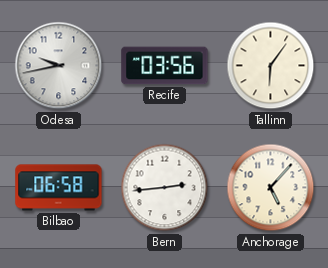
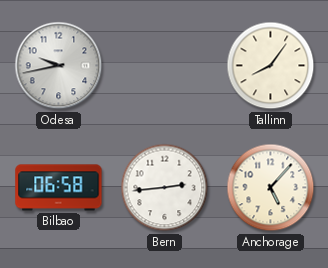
Recife: 03:56 -> none
Tallinn: 6:06 -> 8:06
